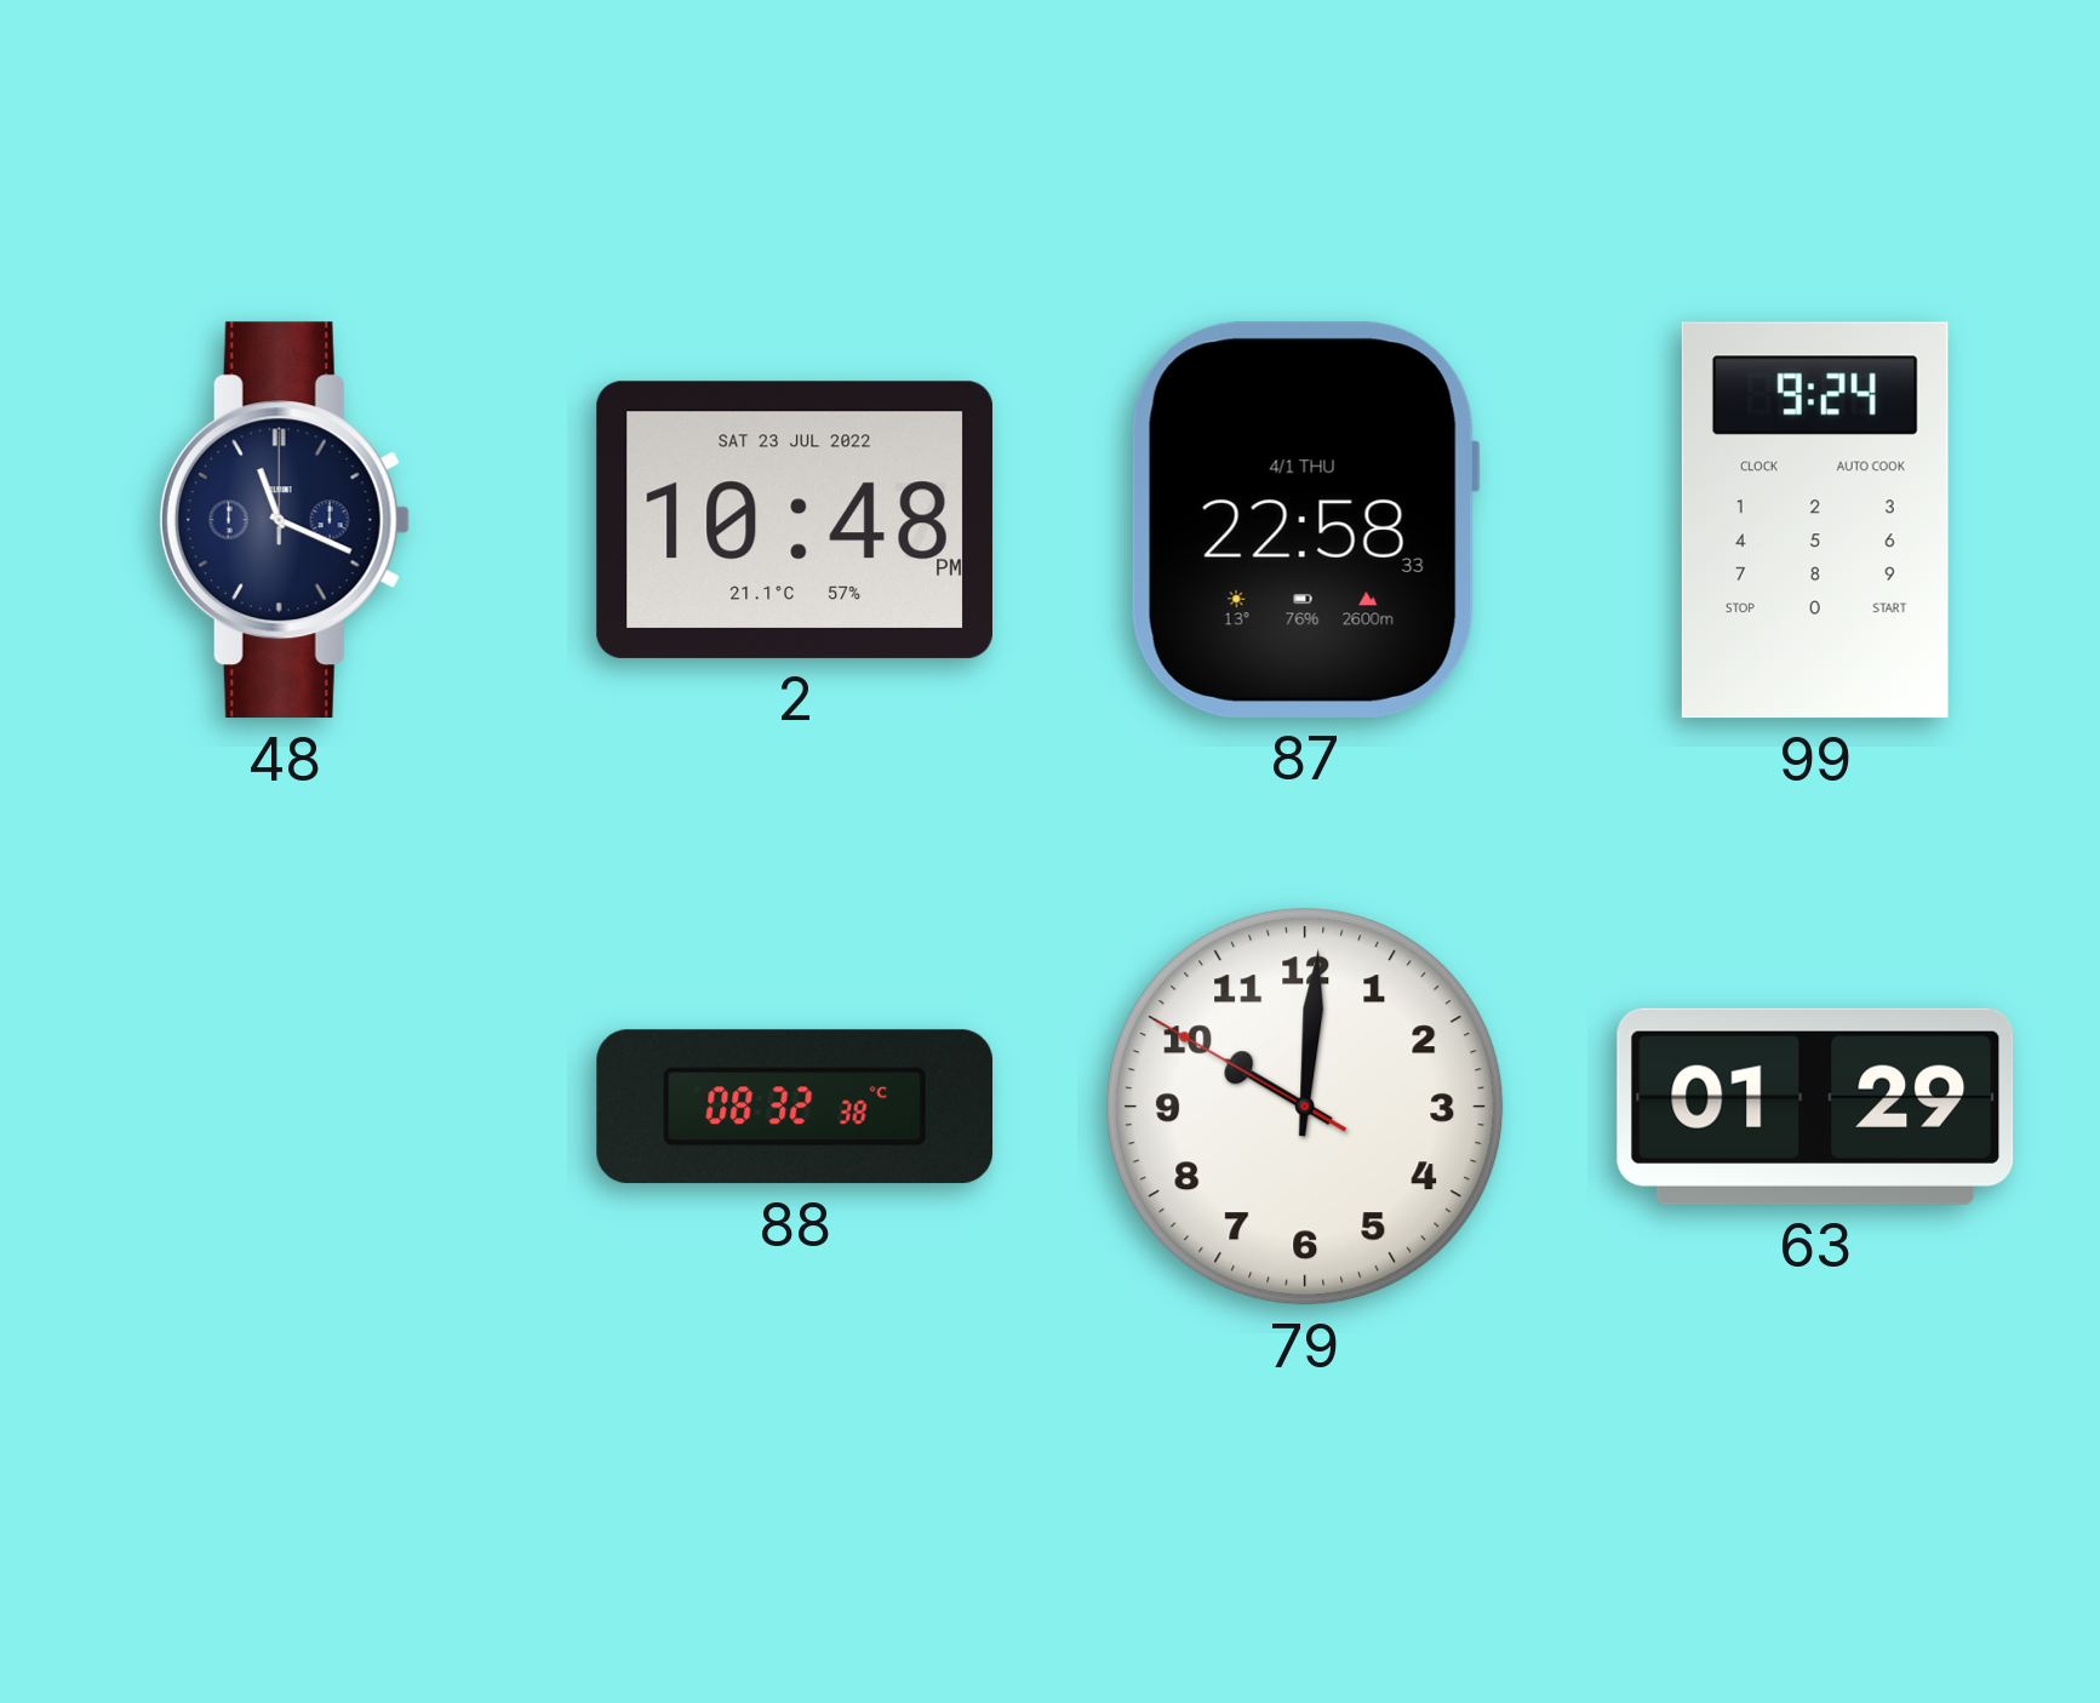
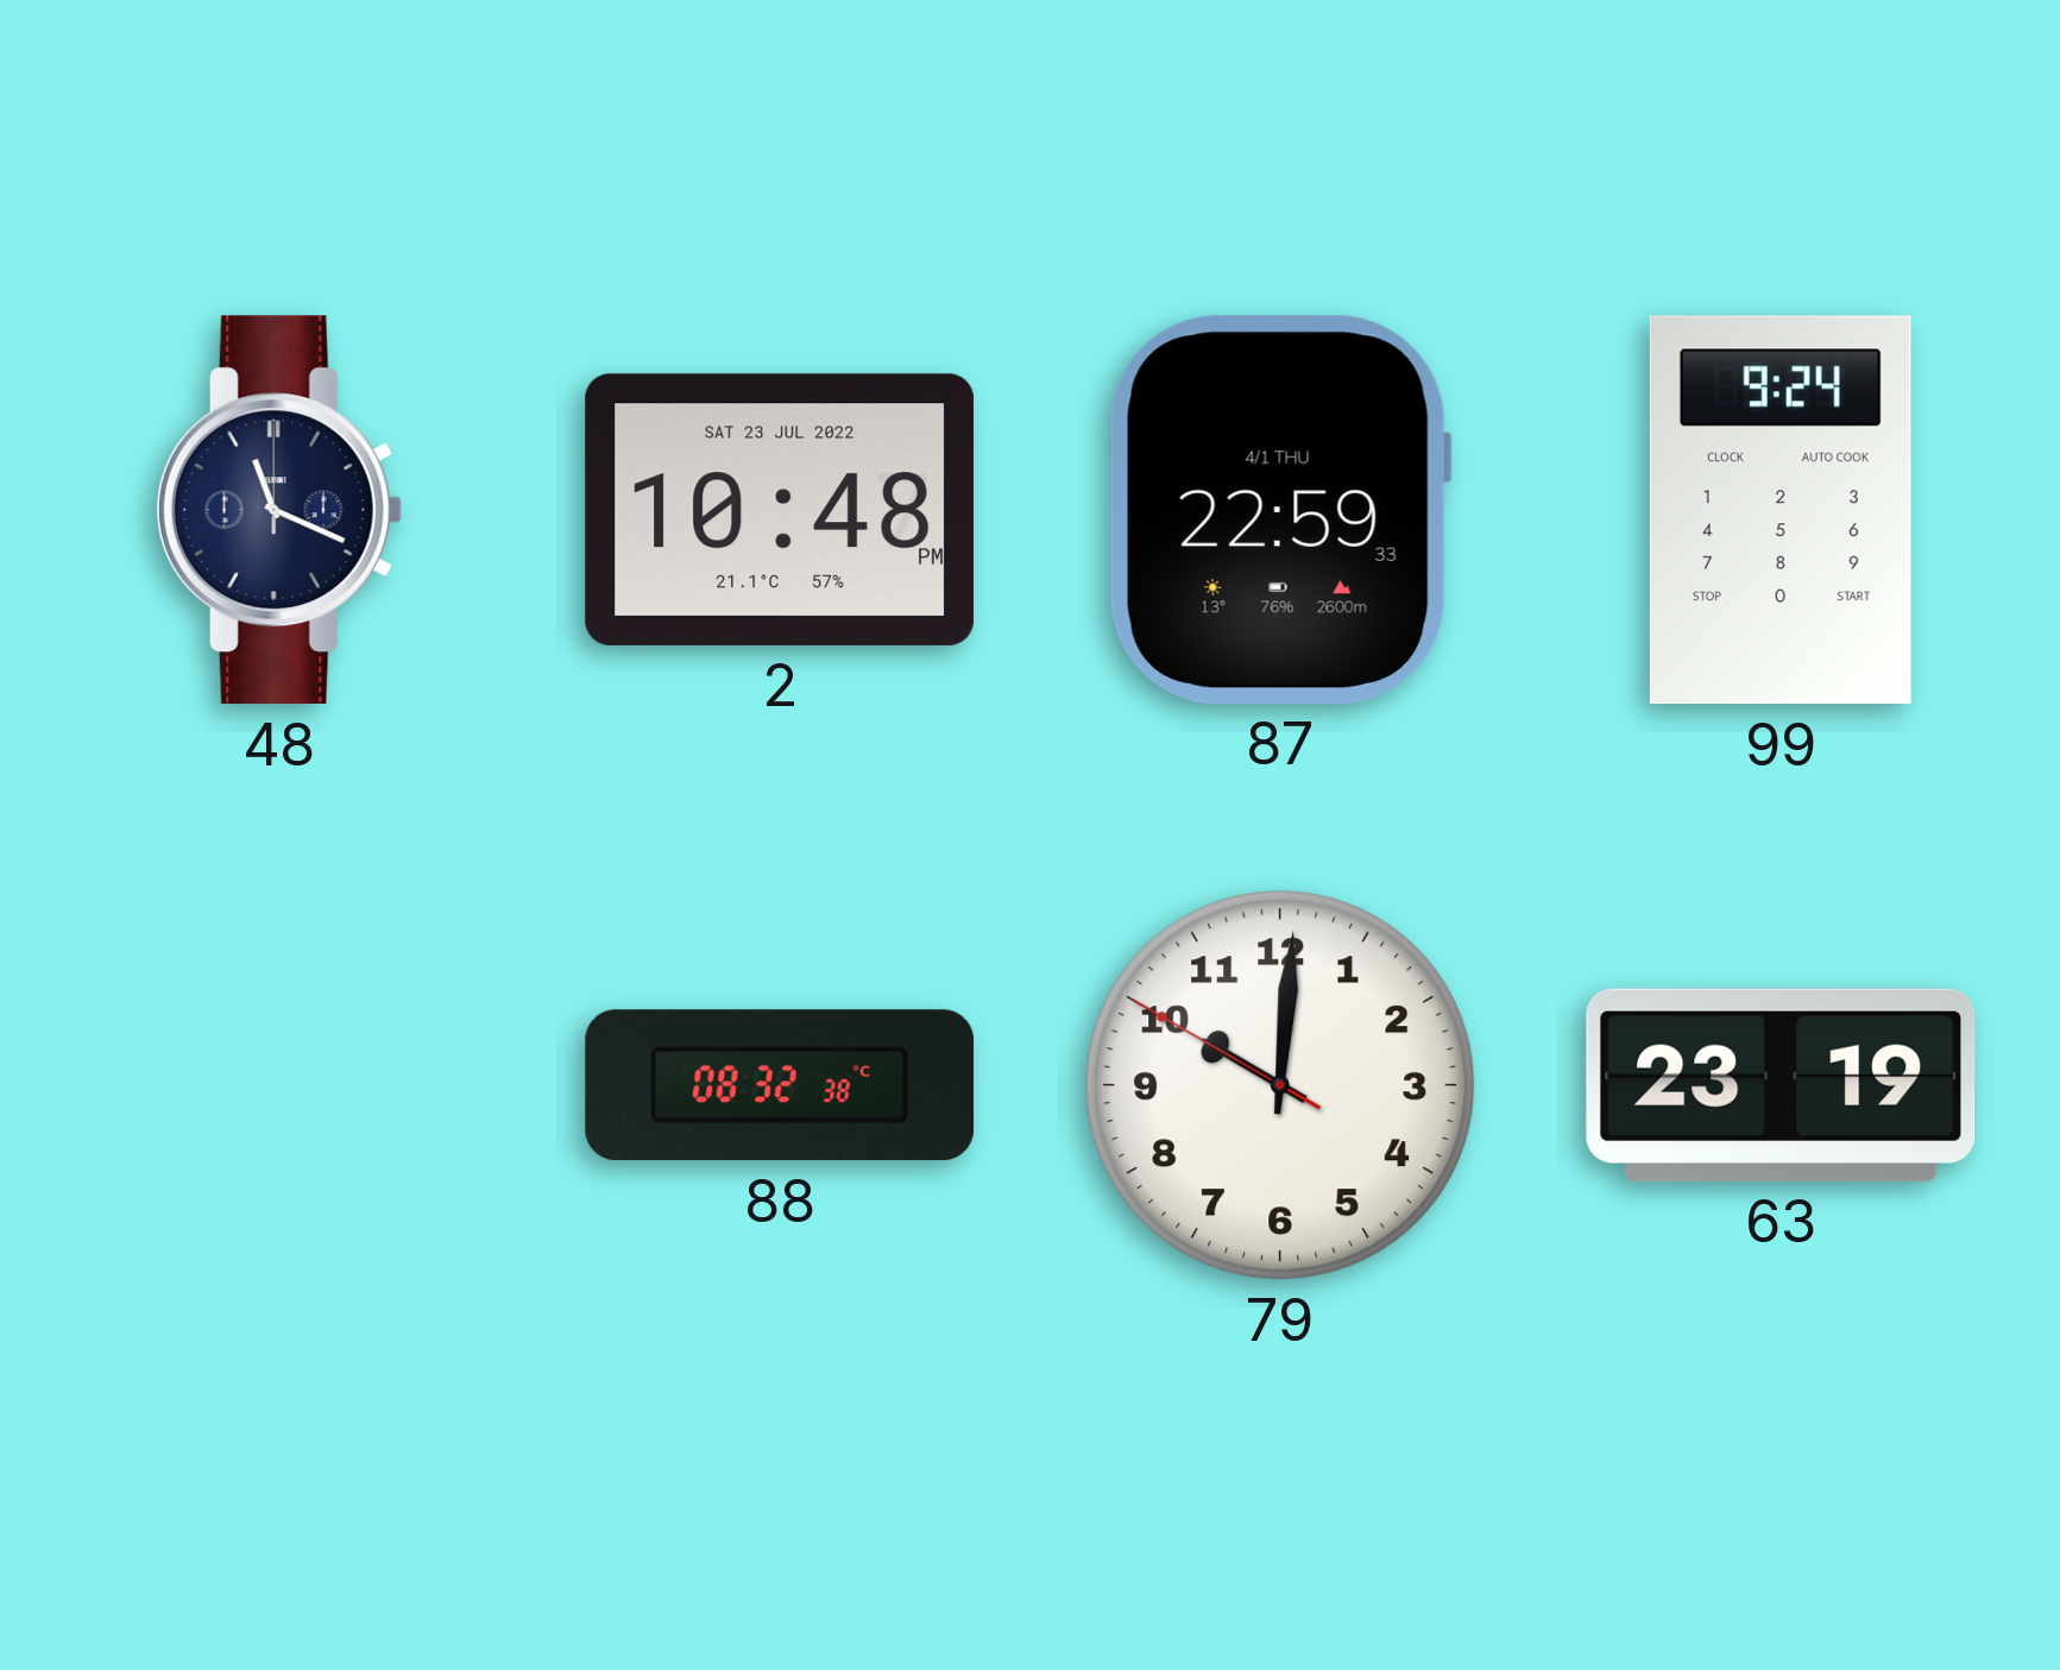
87: 22:58 -> 22:59
63: 01:29 -> 23:19
